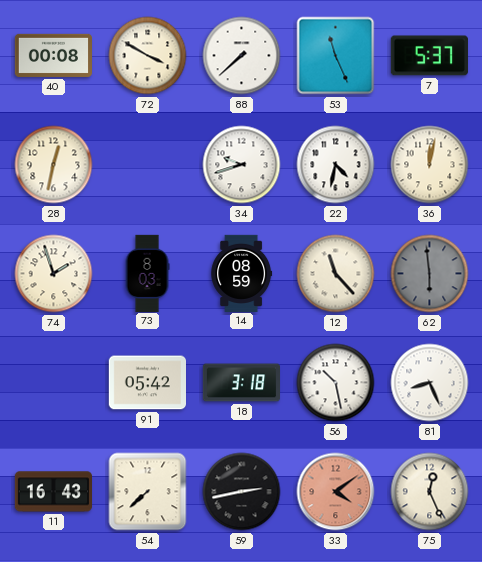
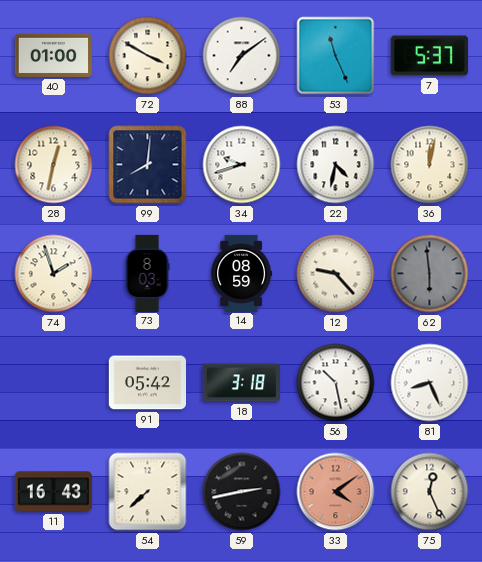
40: 00:08 -> 01:00
88: 7:38 -> 7:09
99: none -> 8:01
12: 11:23 -> 9:23
